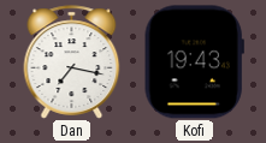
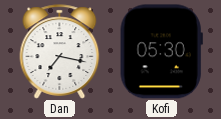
Kofi: 19:43 -> 05:30
